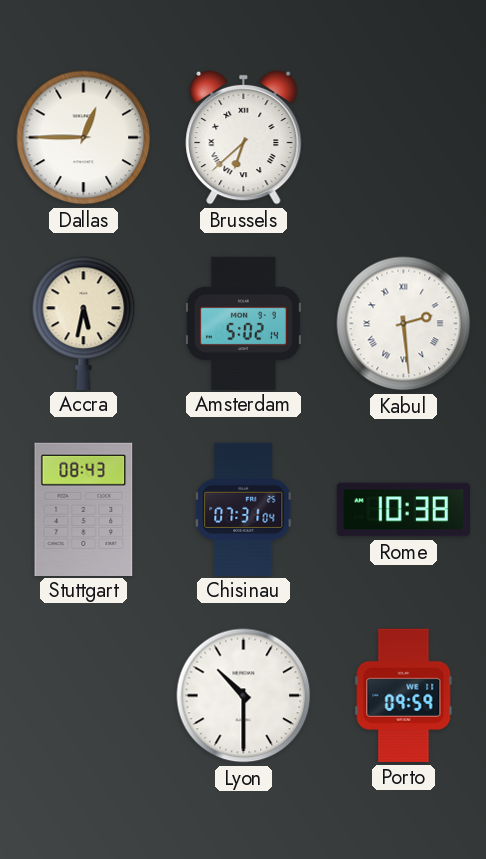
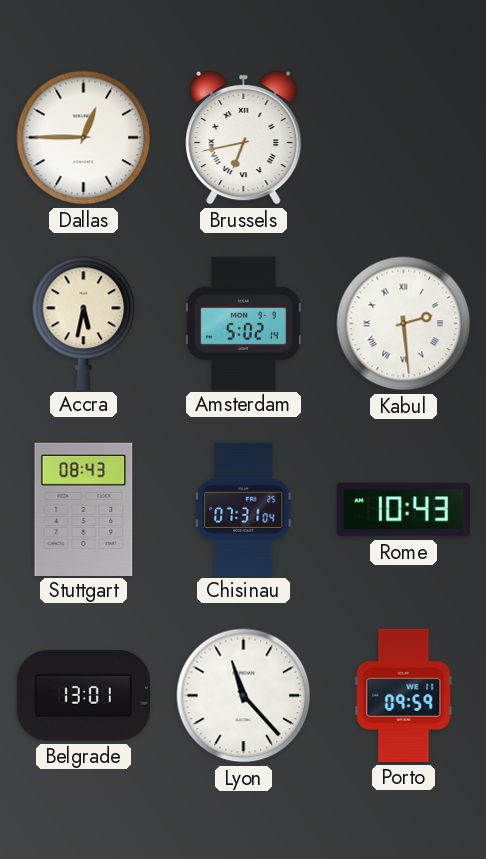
Brussels: 6:38 -> 6:43
Rome: 10:38 -> 10:43
Belgrade: none -> 13:01
Lyon: 10:30 -> 11:23
